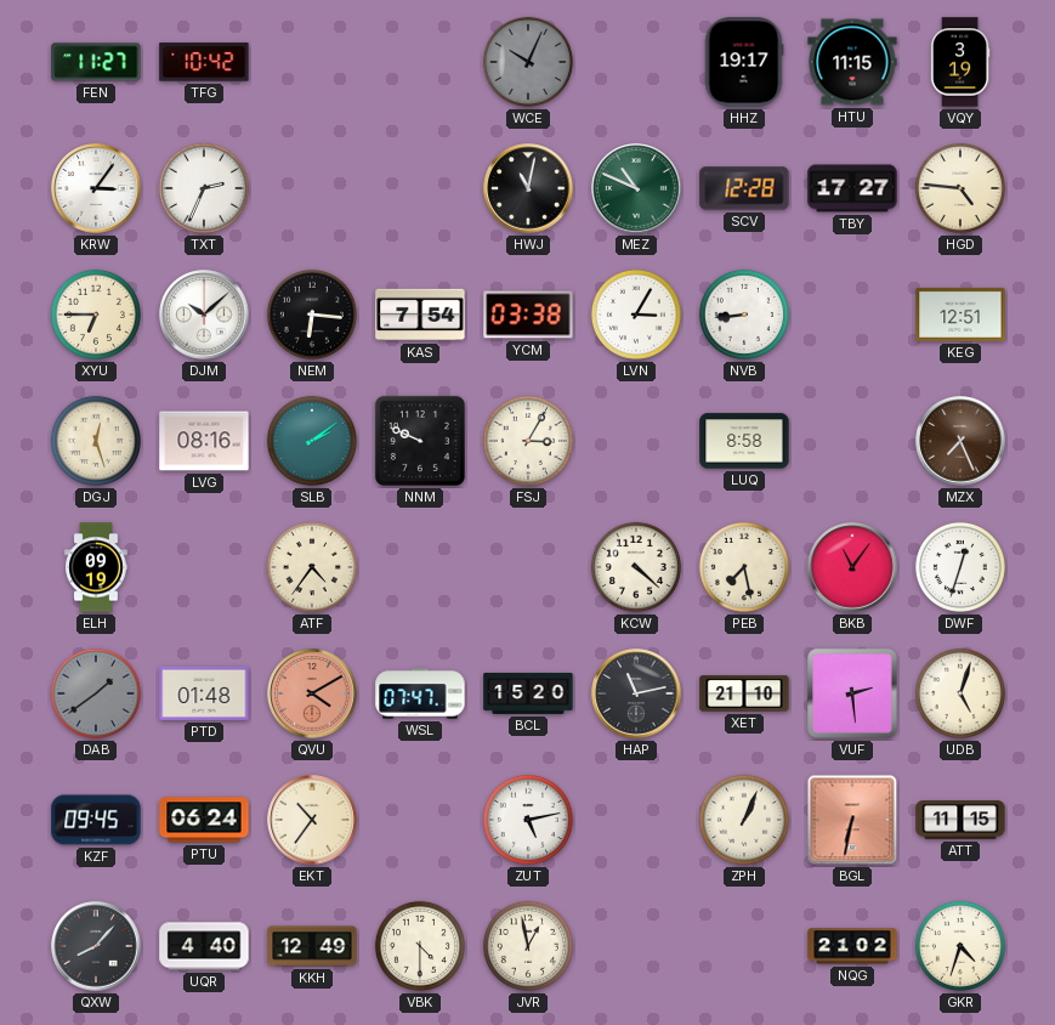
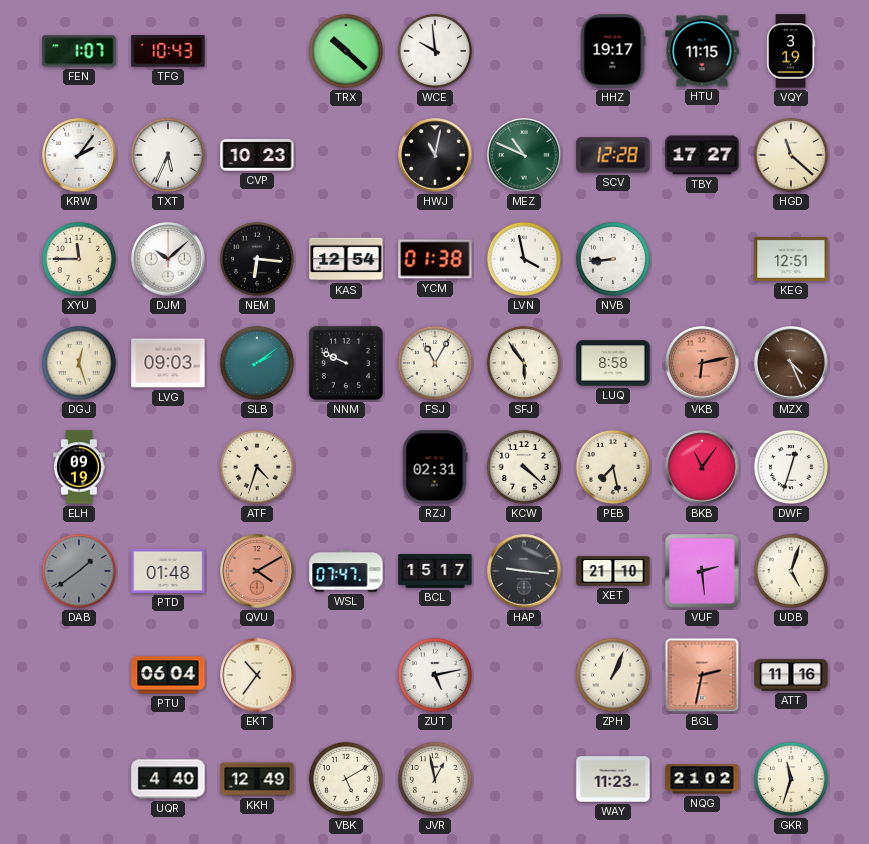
FEN: 11:27 -> 1:07
TFG: 10:42 -> 10:43
TRX: none -> 10:22
WCE: 10:04 -> 9:59
WCE dial: grey -> white
KRW: 3:06 -> 2:06
TXT: 2:34 -> 5:34
CVP: none -> 10:23
HGD: 4:46 -> 11:22
XYU: 6:45 -> 11:45
KAS: 7:54 -> 12:54
YCM: 03:38 -> 01:38
LVN: 3:05 -> 3:58
LVG: 08:16 -> 09:03
FSJ: 3:05 -> 11:05
SFJ: none -> 5:54
VKB: none -> 6:13
MZX: 7:26 -> 4:26
ATF: 4:36 -> 4:33
RZJ: none -> 02:31
BCL: 15:20 -> 15:17
HAP: 11:13 -> 9:16
KZF: 09:45 -> none
PTU: 06:24 -> 06:04
BGL: 6:32 -> 2:32
ATT: 11:15 -> 11:16
QXW: 8:07 -> none
VBK: 4:30 -> 5:10
WAY: none -> 11:23
GKR: 4:33 -> 11:33
